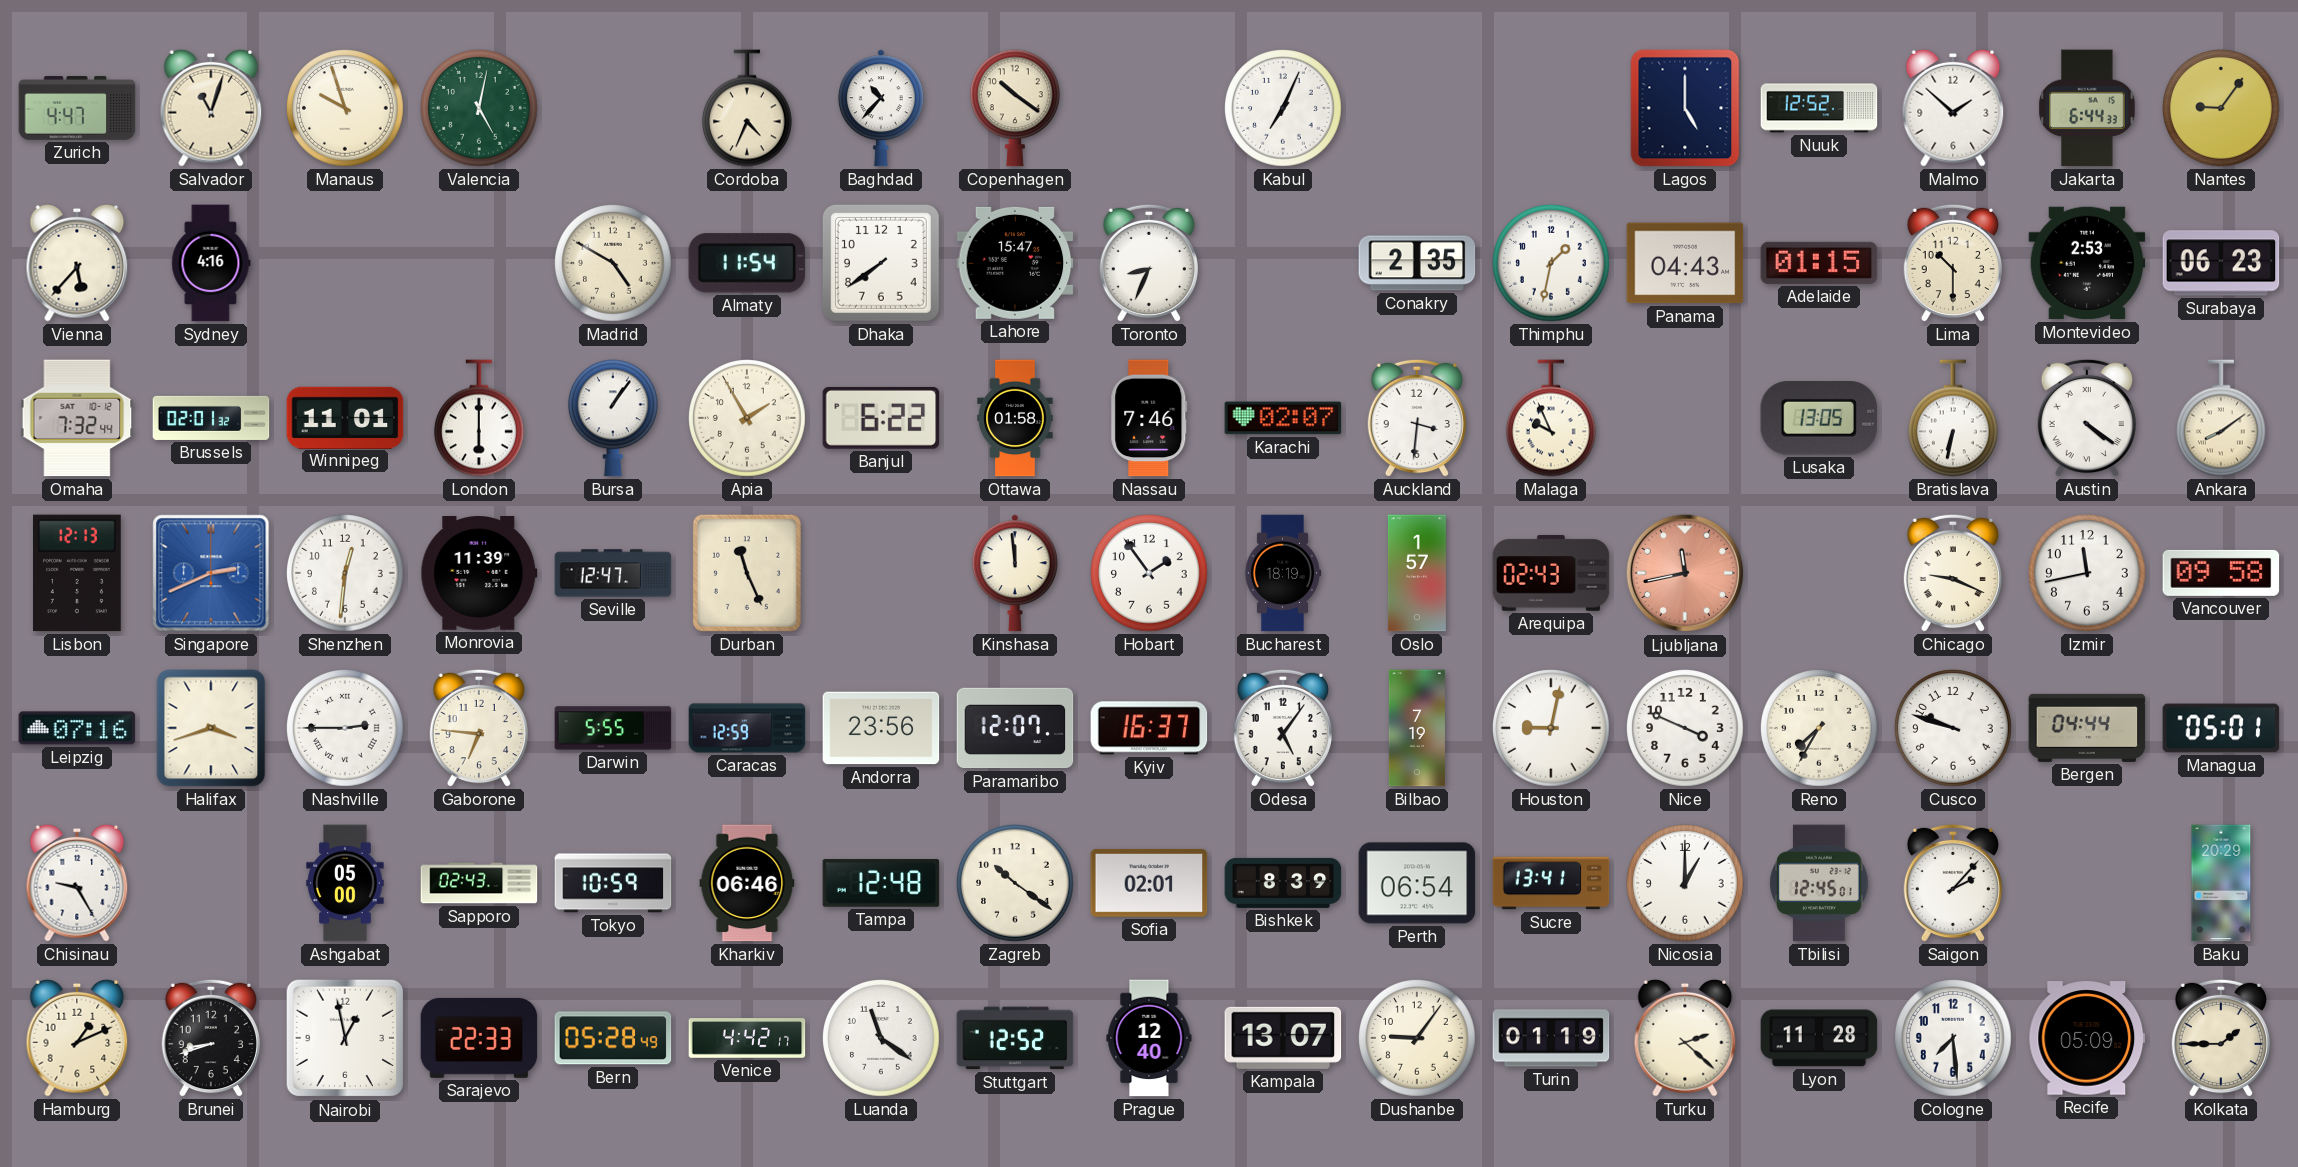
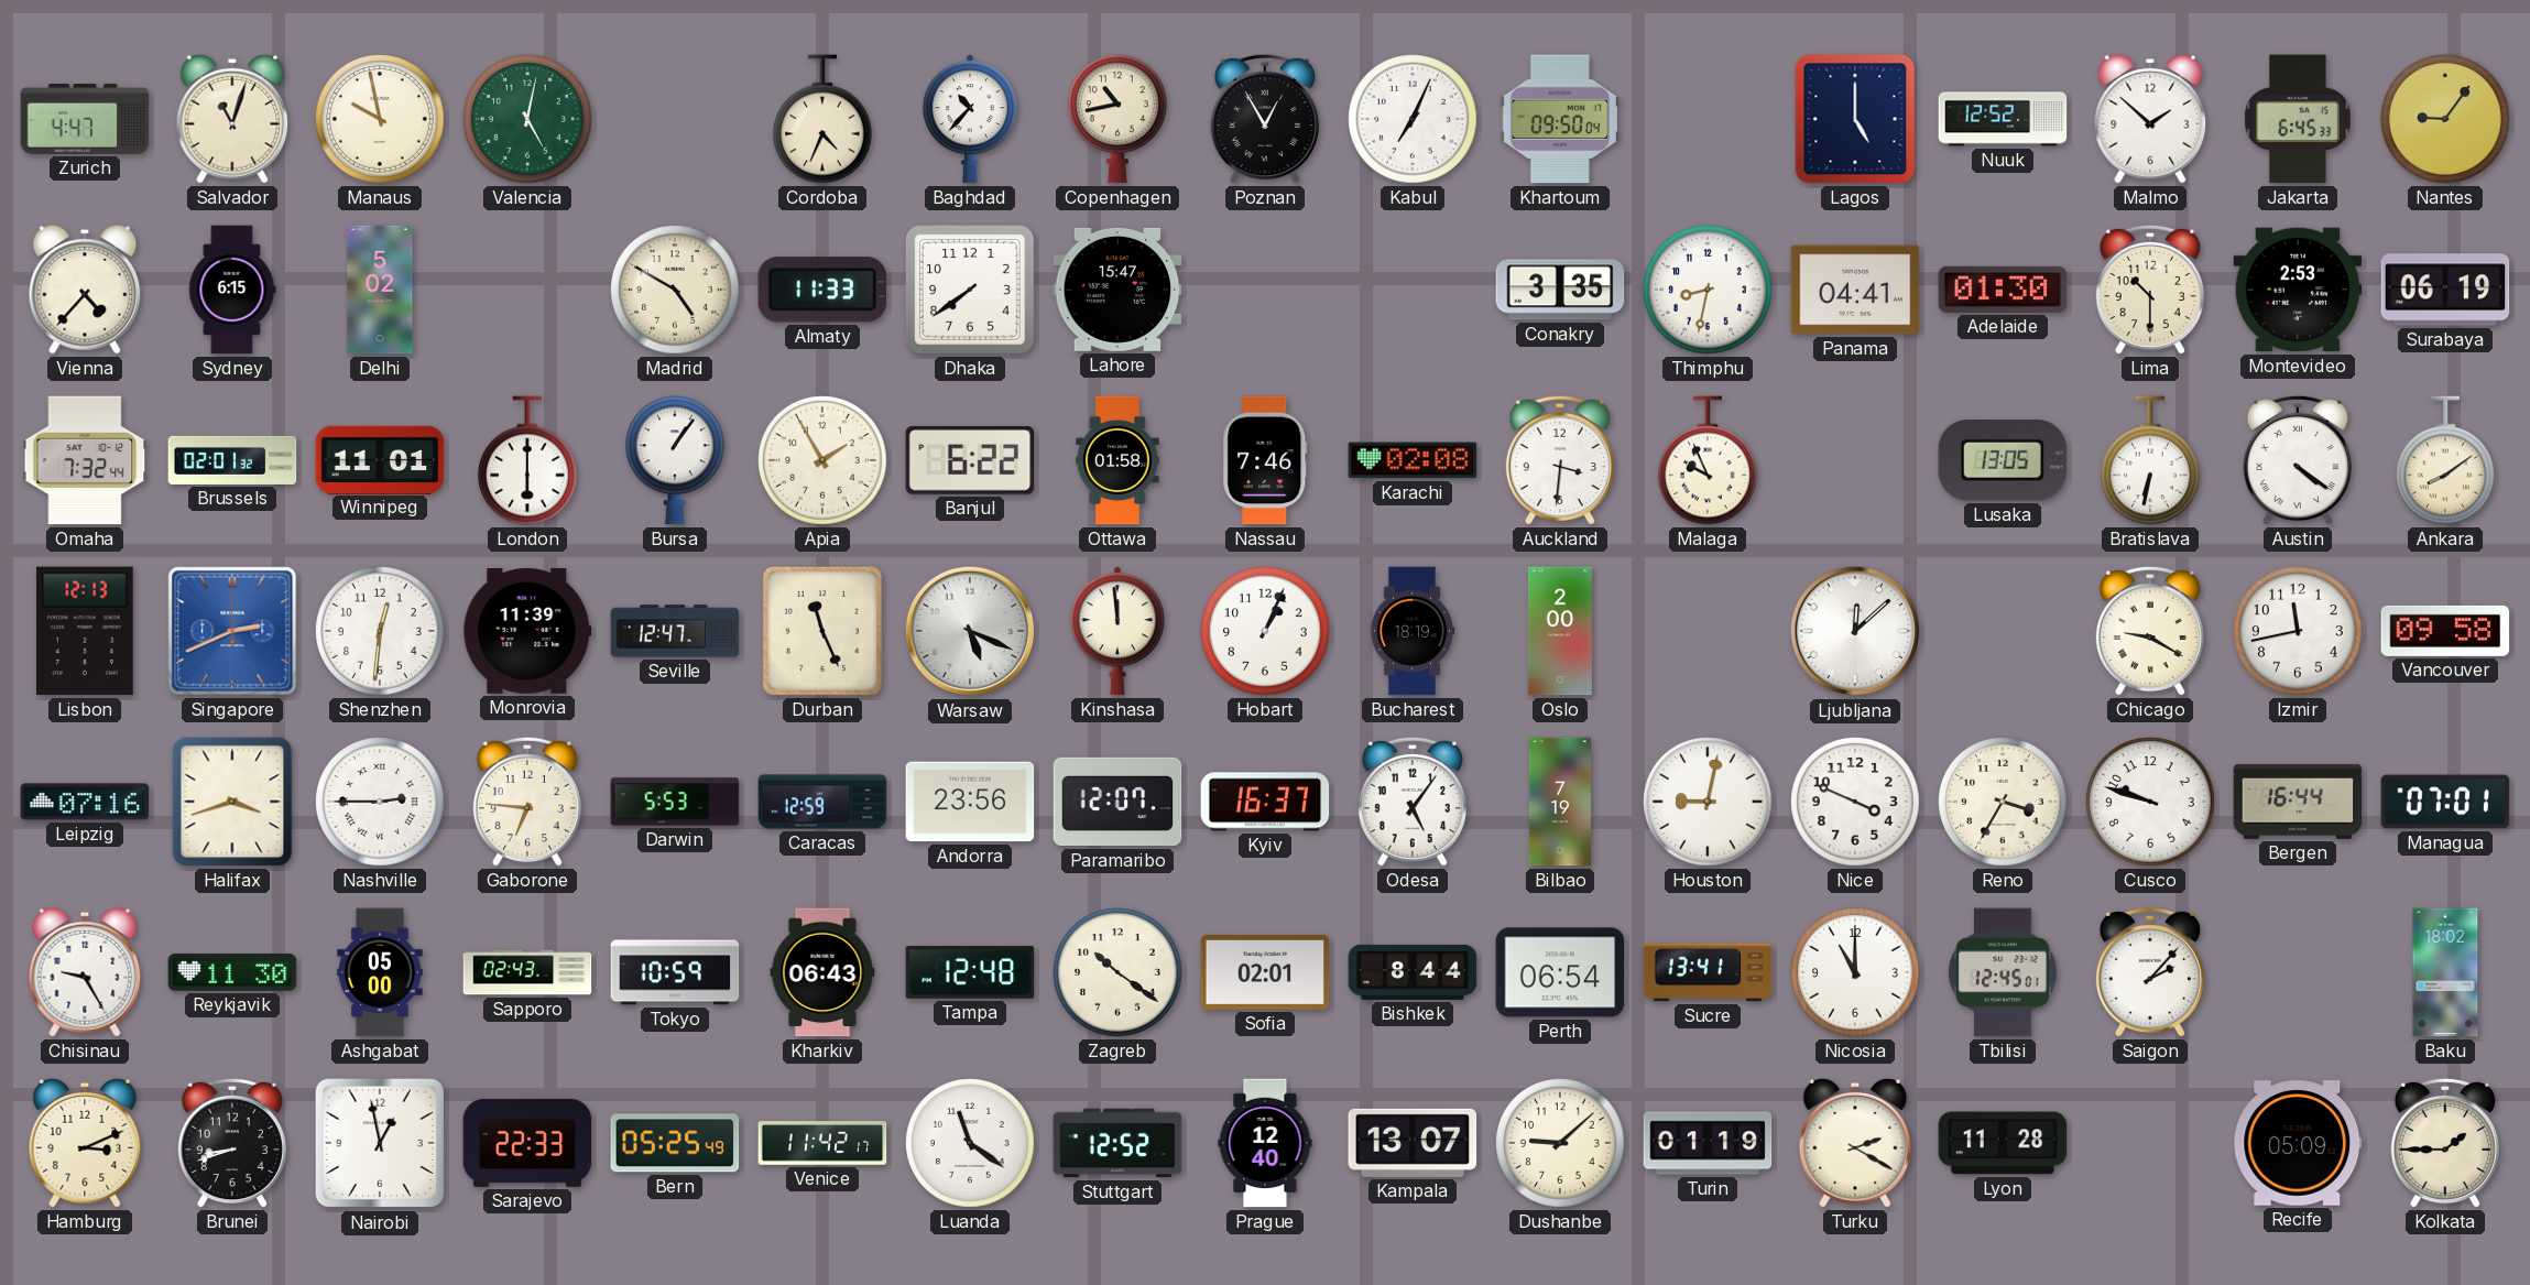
Manaus: 9:57 -> 9:58
Copenhagen: 10:21 -> 10:43
Poznan: none -> 12:55
Khartoum: none -> 09:50
Jakarta: 6:44 -> 6:45
Vienna: 5:37 -> 4:37
Sydney: 4:16 -> 6:15
Delhi: none -> 5:02
Almaty: 11:54 -> 11:33
Toronto: 8:34 -> none
Conakry: 2:35 -> 3:35
Thimphu: 1:32 -> 8:32
Panama: 04:43 -> 04:41
Adelaide: 01:15 -> 01:30
Surabaya: 06:23 -> 06:19
Karachi: 02:07 -> 02:08
Warsaw: none -> 5:19
Hobart: 1:54 -> 1:04
Oslo: 1:57 -> 2:00
Arequipa: 02:43 -> none
Ljubljana: 11:43 -> 12:08
Ljubljana dial: salmon -> white
Chicago: 9:19 -> 9:20
Darwin: 5:55 -> 5:53
Reno: 7:35 -> 3:35
Bergen: 04:44 -> 16:44
Managua: 05:01 -> 07:01
Reykjavik: none -> 11:30
Kharkiv: 06:46 -> 06:43
Bishkek: 8:39 -> 8:44
Nicosia: 1:00 -> 11:00
Baku: 20:29 -> 18:02
Hamburg: 1:11 -> 3:11
Bern: 05:28 -> 05:25
Venice: 4:42 -> 11:42
Dushanbe: 9:06 -> 9:08
Turku: 2:22 -> 2:20
Cologne: 7:29 -> none
